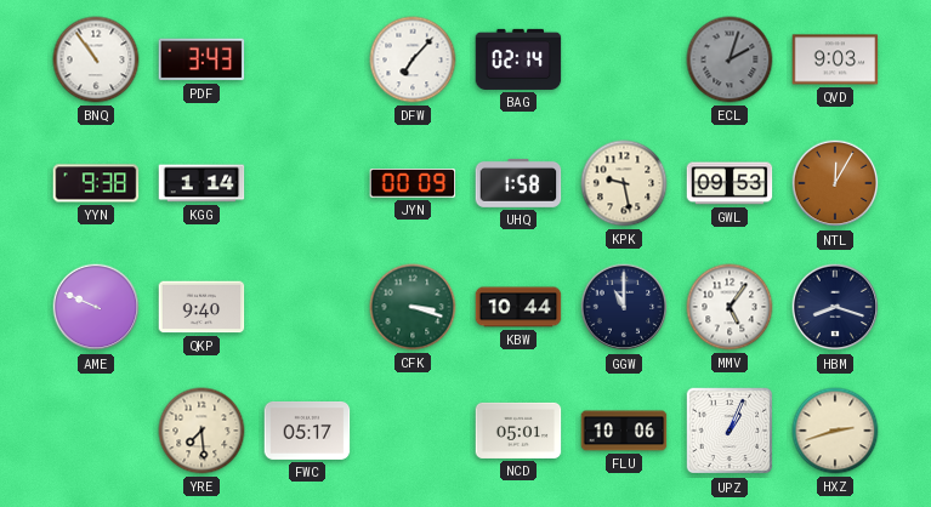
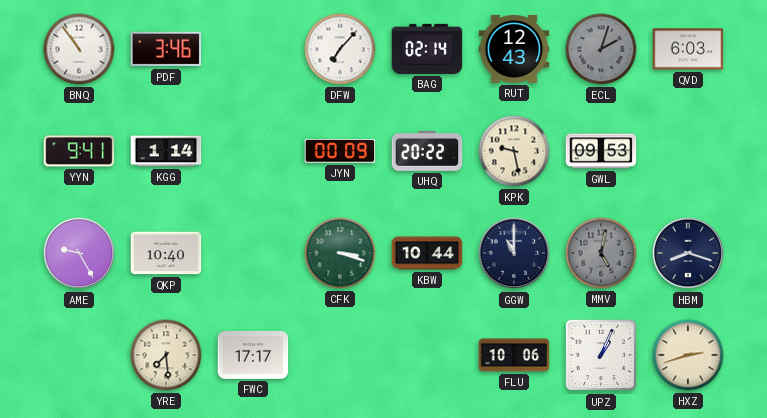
PDF: 3:43 -> 3:46
RUT: none -> 12:43
QVD: 9:03 -> 6:03
YYN: 9:38 -> 9:41
UHQ: 1:58 -> 20:22
NTL: 12:05 -> none
AME: 9:49 -> 9:25
QKP: 9:40 -> 10:40
MMV: 5:06 -> 5:02
MMV dial: white -> grey
FWC: 05:17 -> 17:17
NCD: 05:01 -> none
